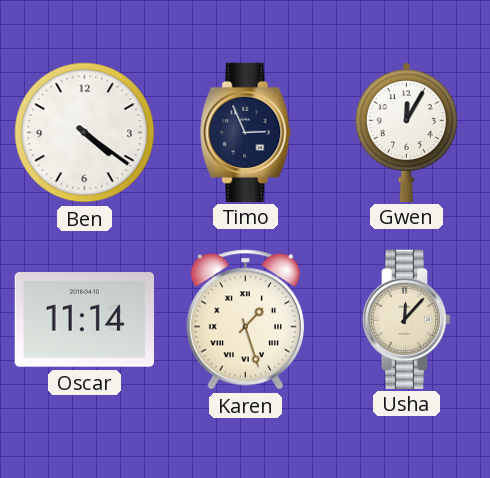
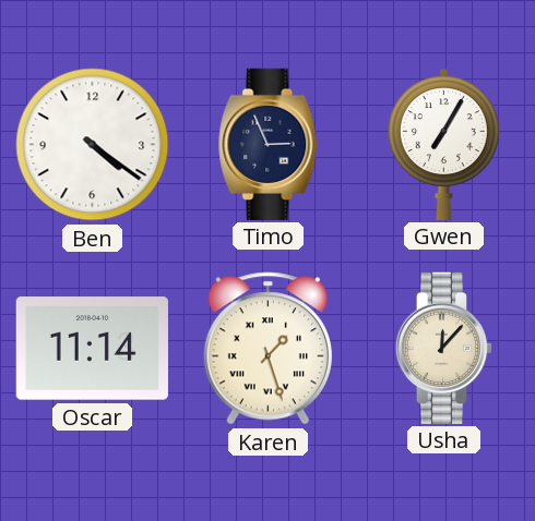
Gwen: 12:05 -> 7:05
